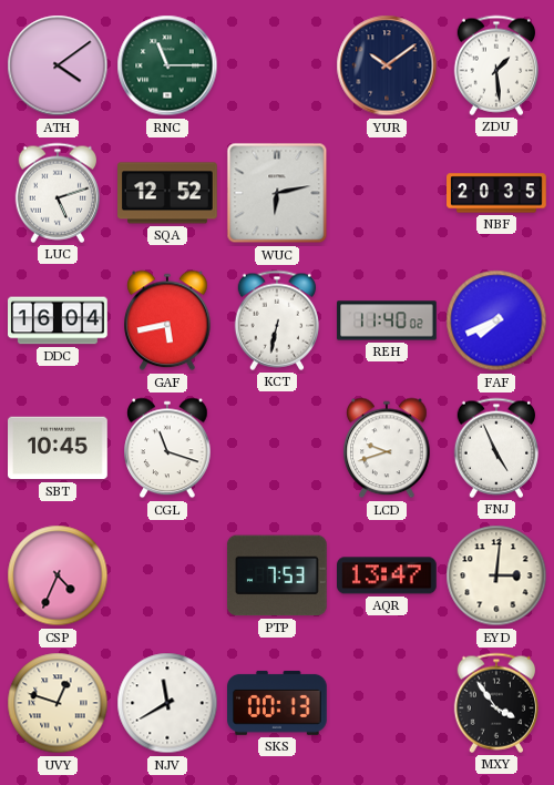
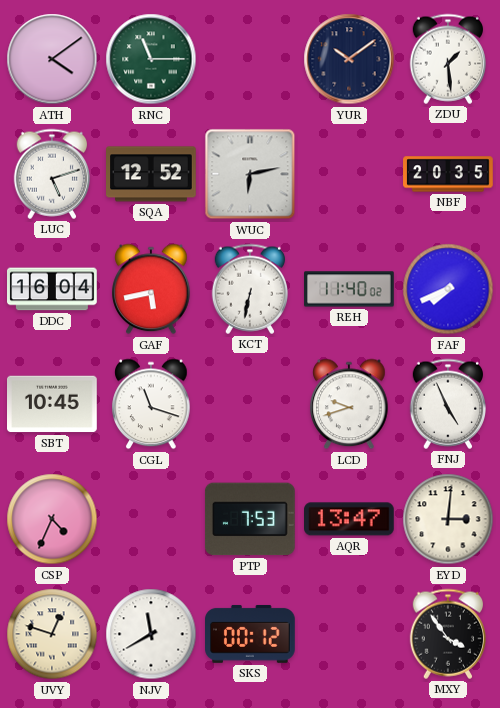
SKS: 00:13 -> 00:12
